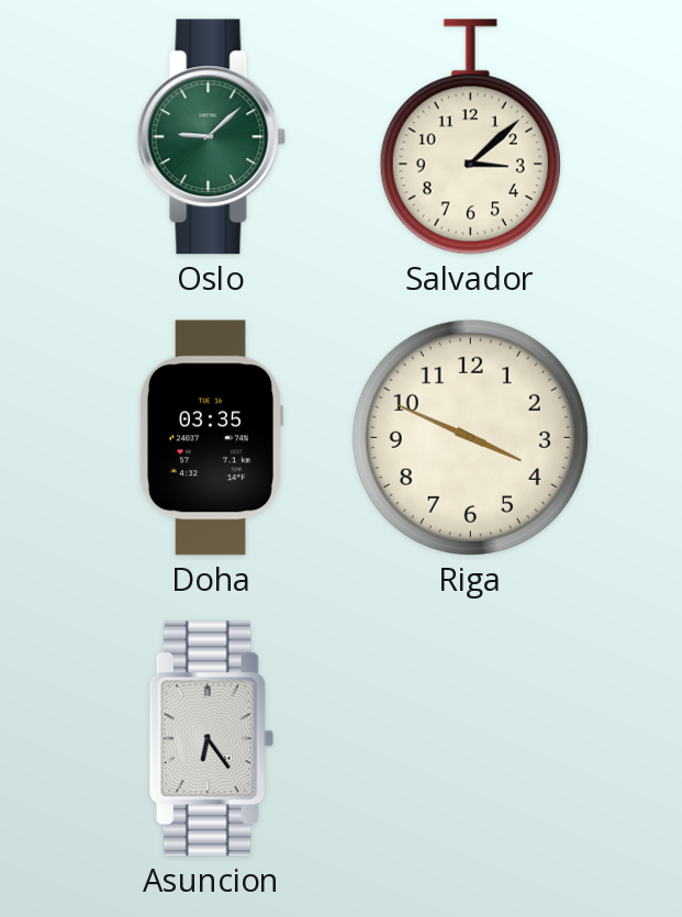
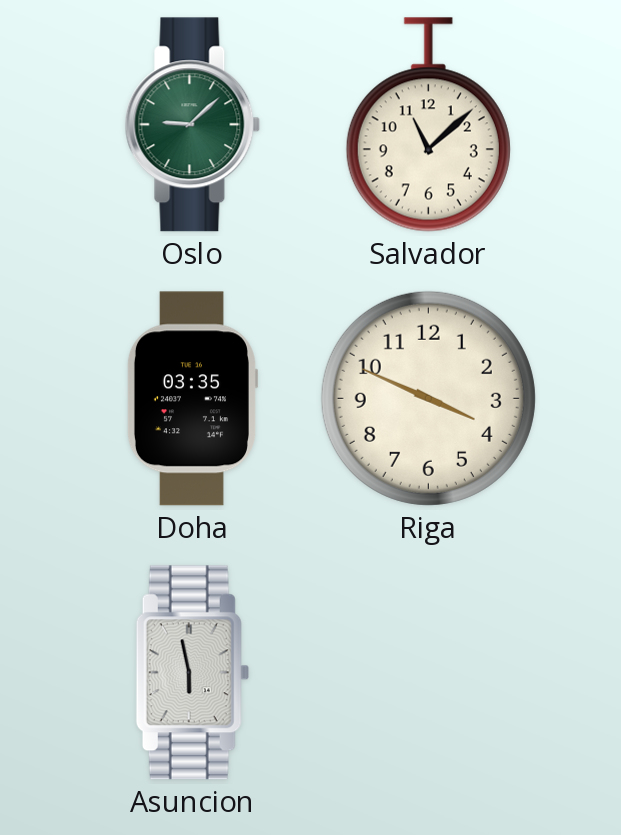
Salvador: 3:08 -> 11:08
Asuncion: 6:24 -> 5:58
